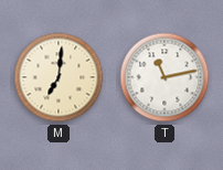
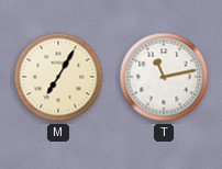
M: 7:01 -> 7:05
